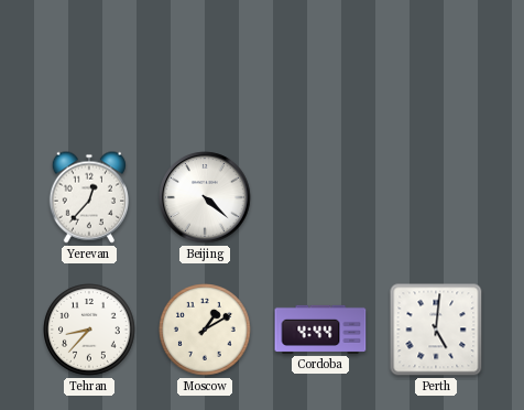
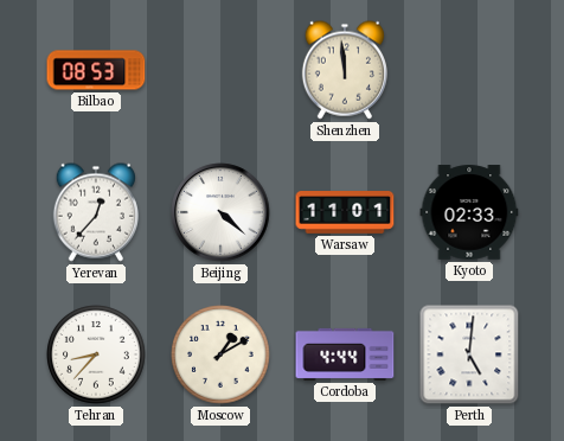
Bilbao: none -> 08:53
Shenzhen: none -> 11:59
Warsaw: none -> 11:01
Kyoto: none -> 02:33
